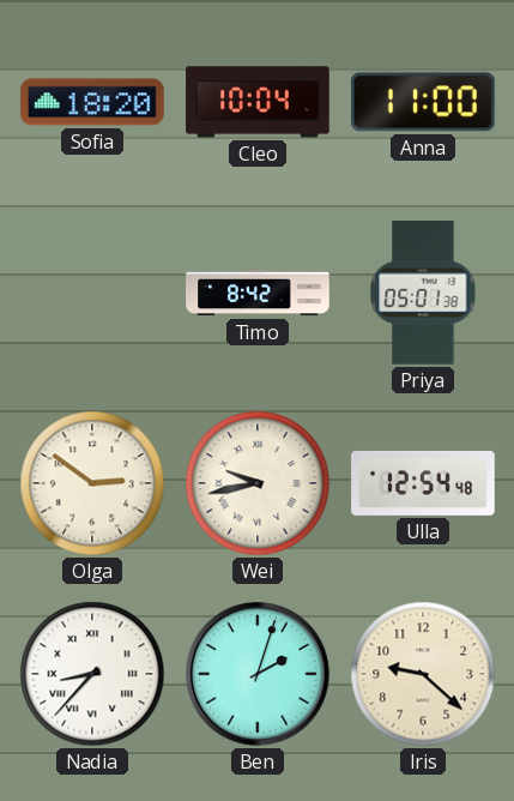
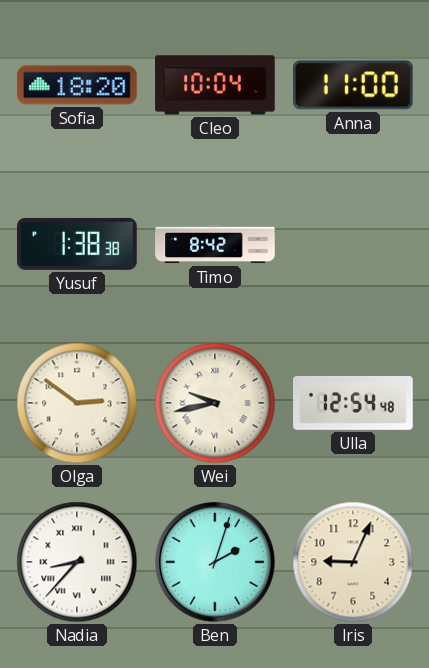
Yusuf: none -> 1:38
Priya: 05:01 -> none
Iris: 9:22 -> 9:04
